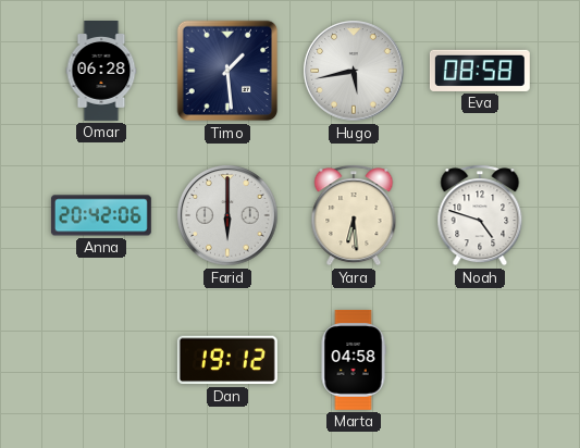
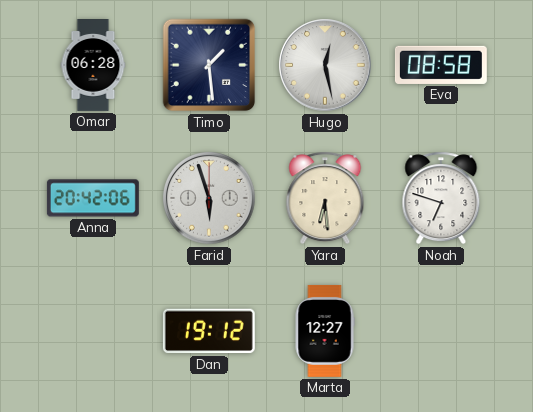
Hugo: 5:43 -> 12:28
Farid: 6:00 -> 5:57
Noah: 4:48 -> 6:48
Marta: 04:58 -> 12:27
